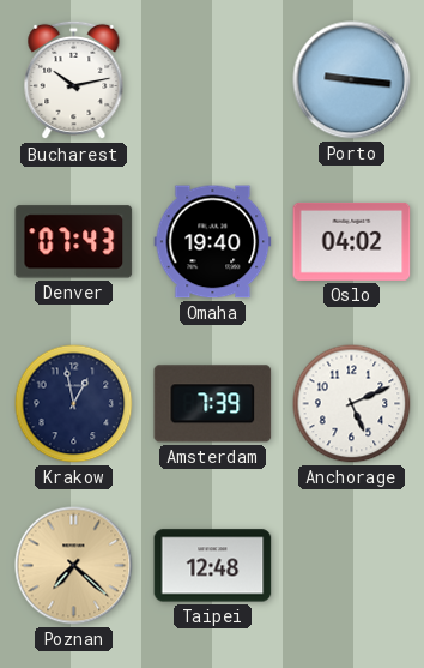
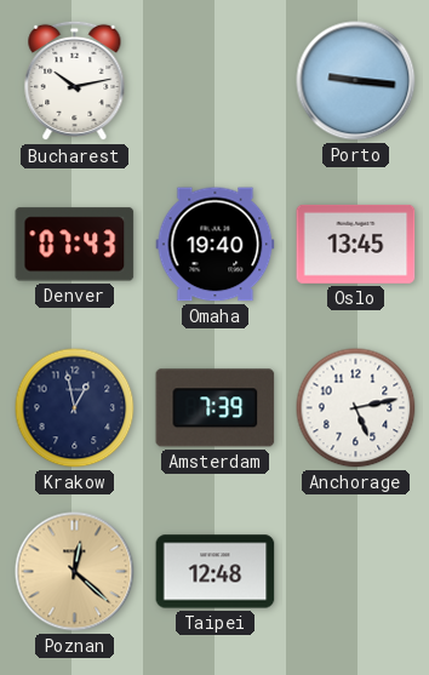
Oslo: 04:02 -> 13:45
Anchorage: 5:11 -> 5:13
Poznan: 7:22 -> 12:22
